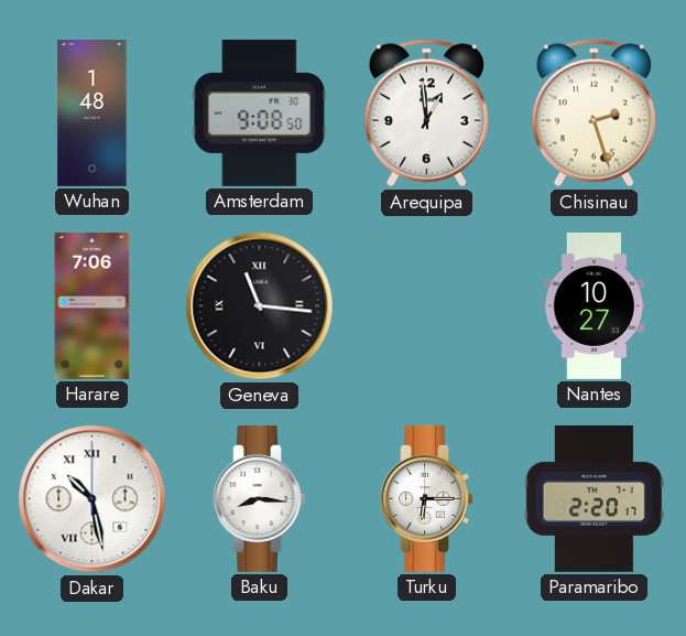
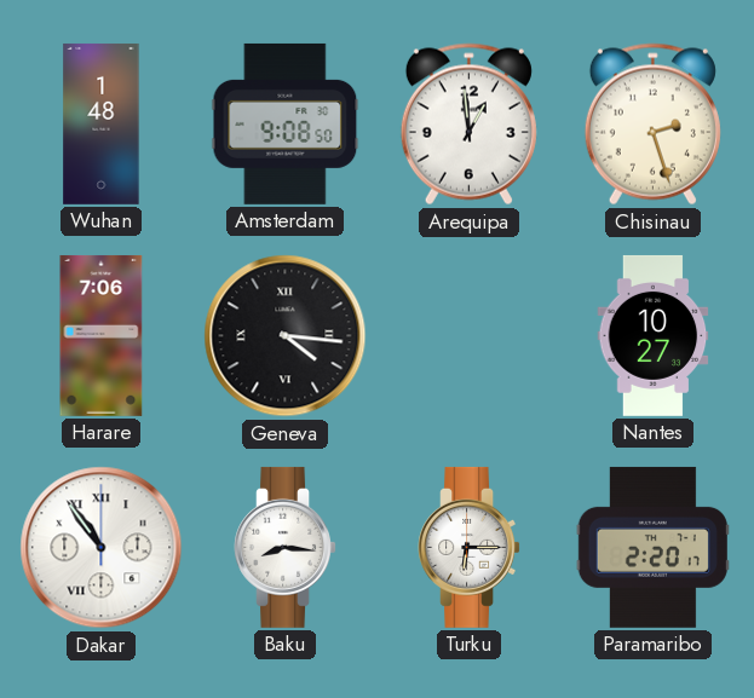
Geneva: 11:16 -> 4:16
Dakar: 10:28 -> 10:54
